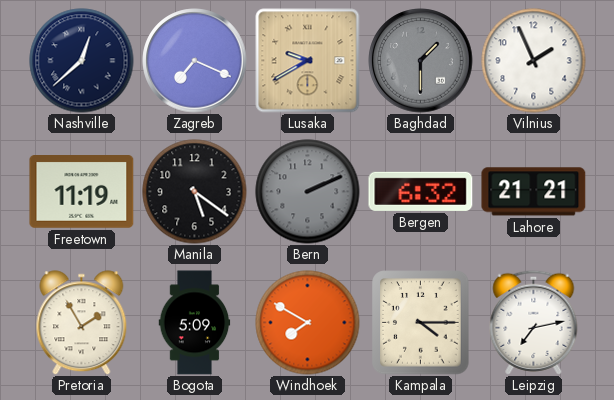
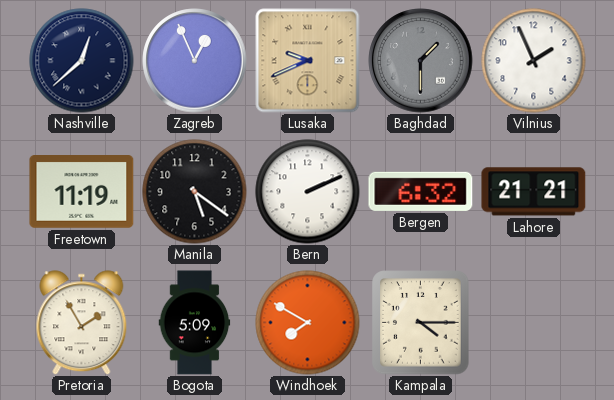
Zagreb: 7:19 -> 12:56
Lusaka: 9:40 -> 9:41
Bern dial: grey -> white
Leipzig: 7:13 -> none
